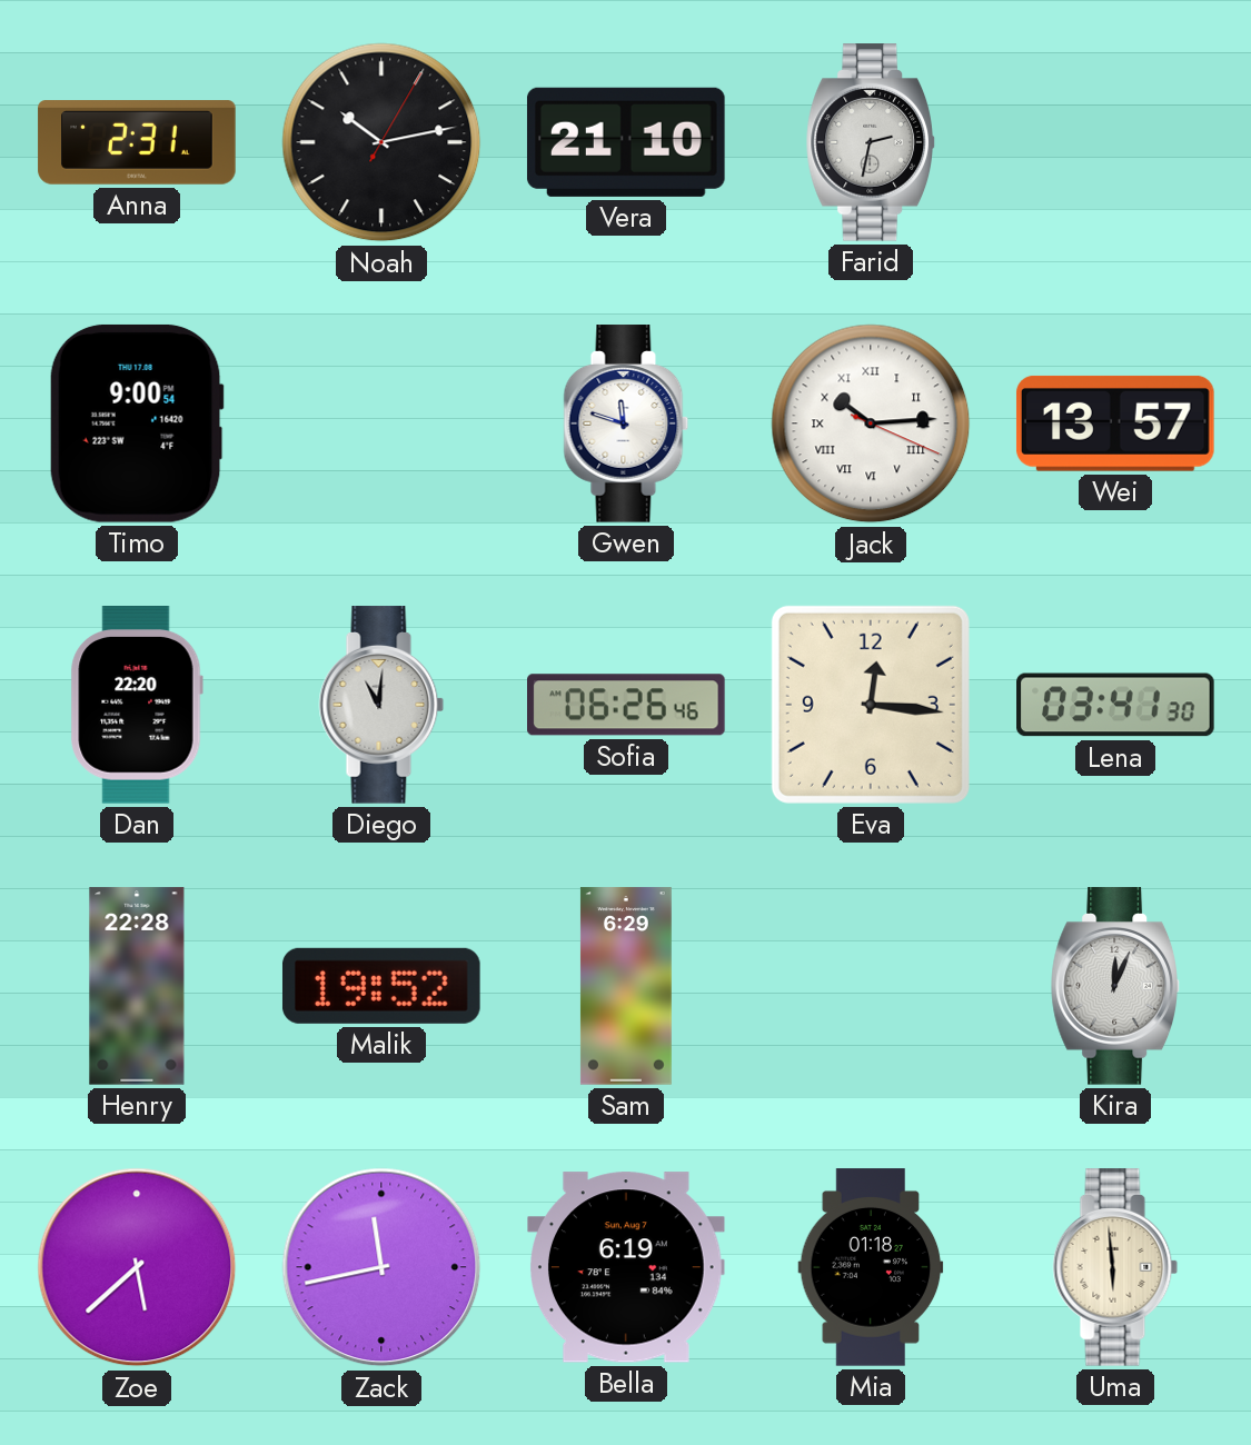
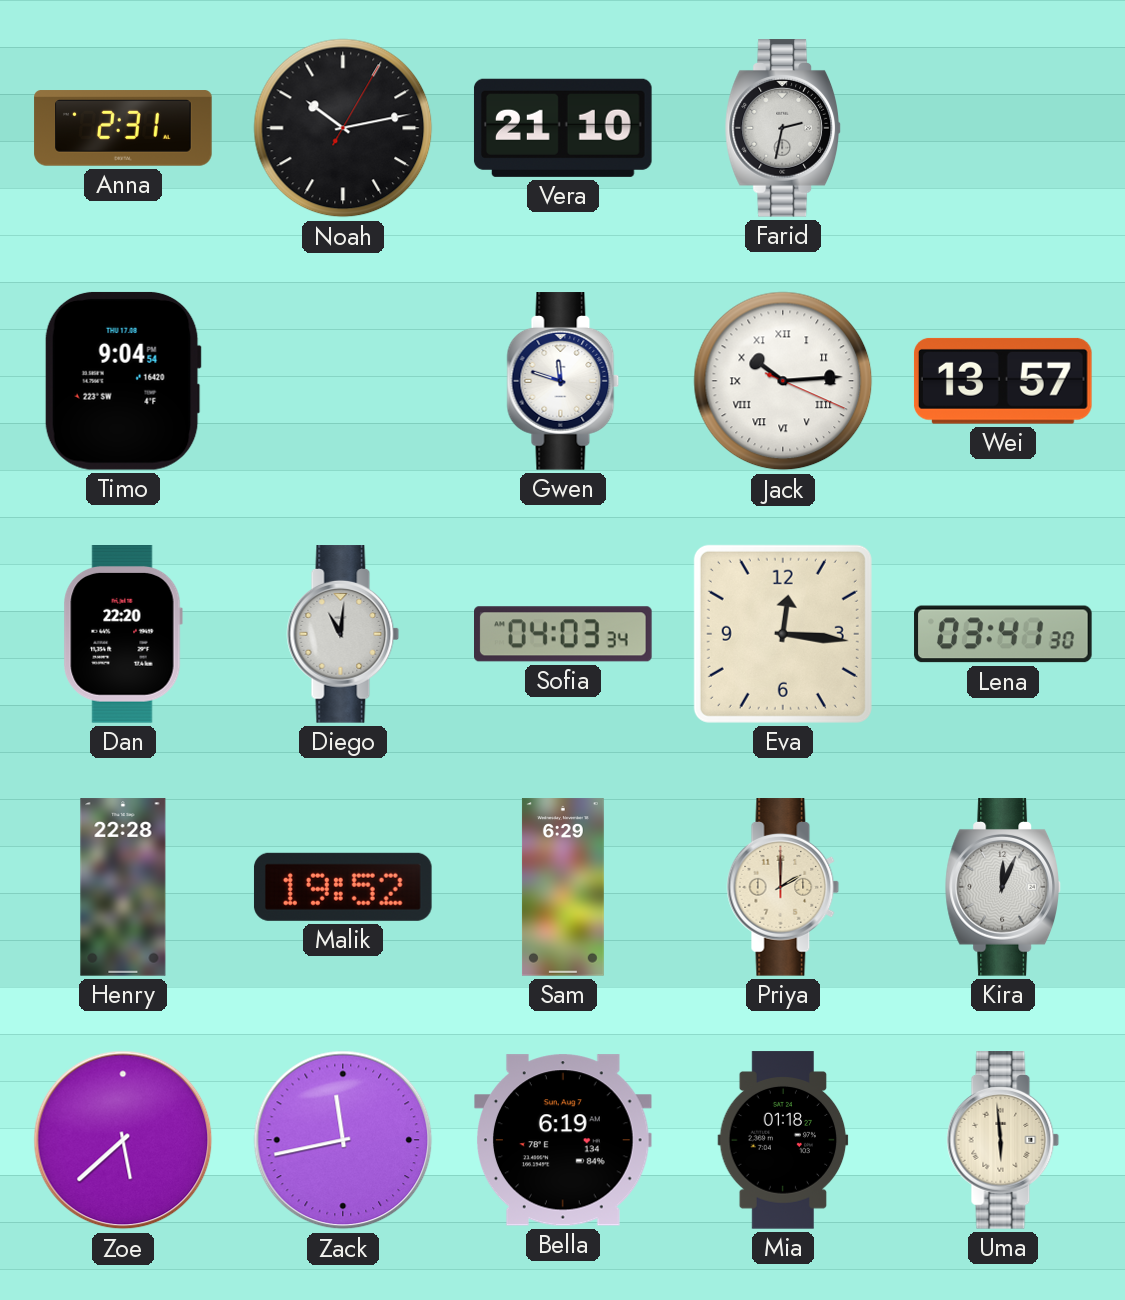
Timo: 9:00 -> 9:04
Sofia: 06:26 -> 04:03
Priya: none -> 2:00
